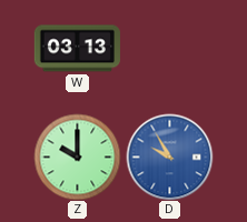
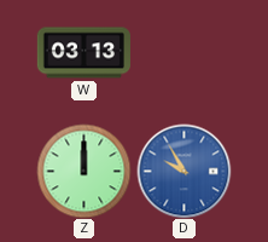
Z: 10:00 -> 12:00
